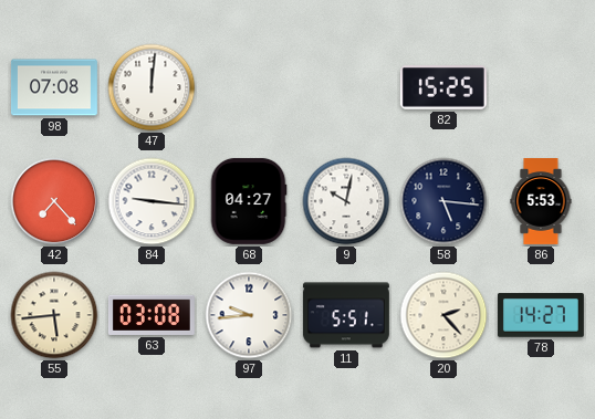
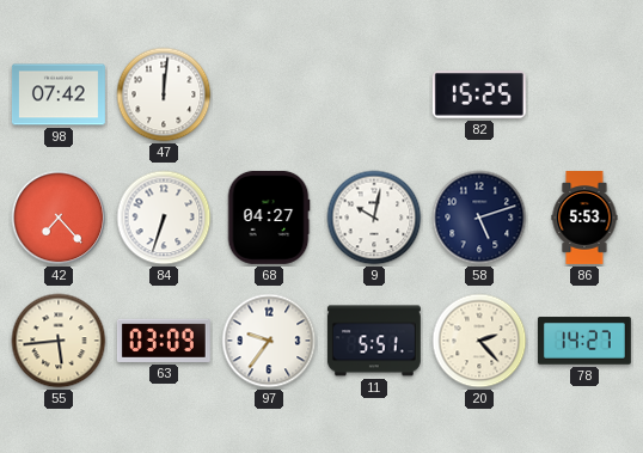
98: 07:08 -> 07:42
84: 9:16 -> 6:33
58: 5:16 -> 5:12
63: 03:08 -> 03:09
97: 9:44 -> 9:36
